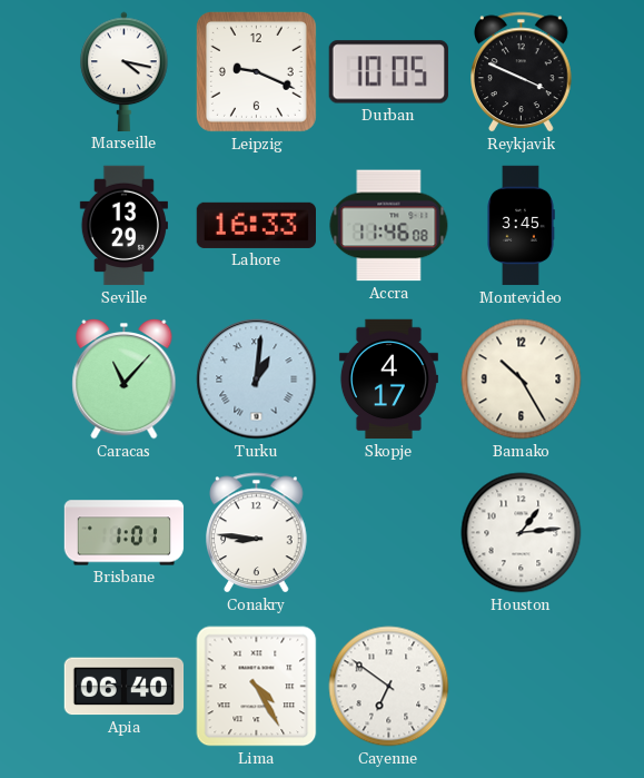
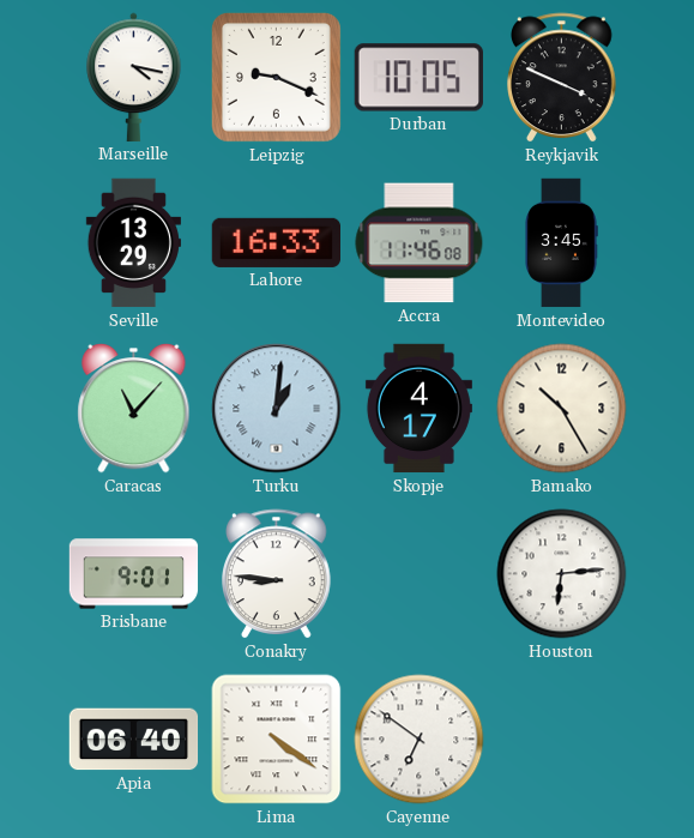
Brisbane: 1:01 -> 9:01
Houston: 1:14 -> 6:14
Lima: 4:25 -> 4:21
